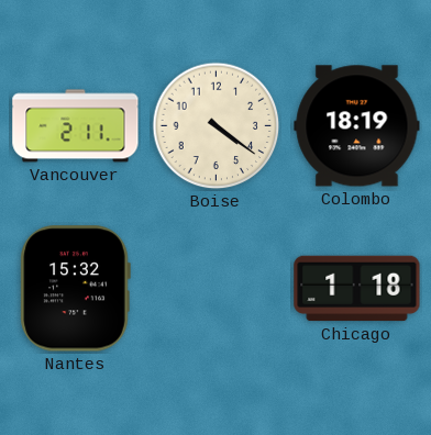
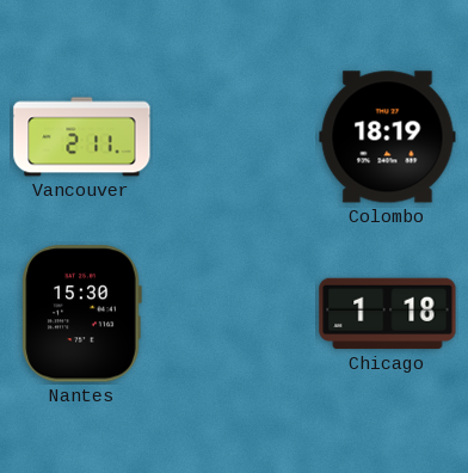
Boise: 4:21 -> none
Nantes: 15:32 -> 15:30
